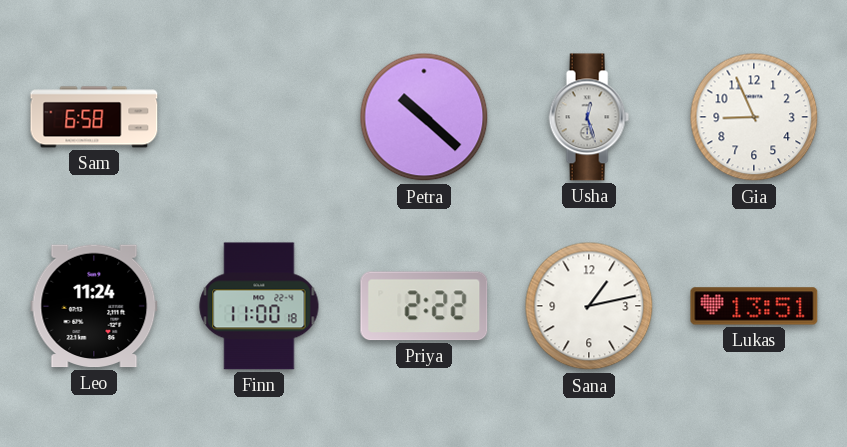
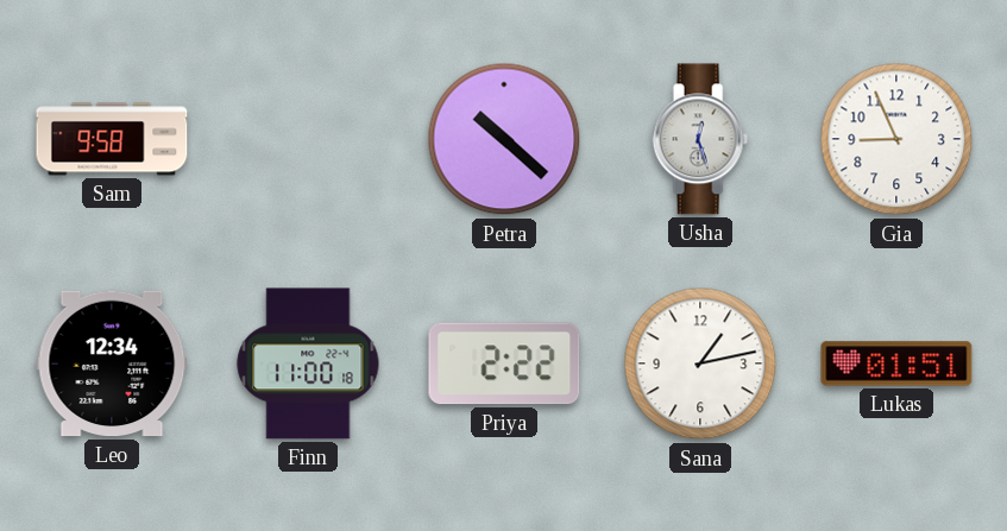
Sam: 6:58 -> 9:58
Leo: 11:24 -> 12:34
Lukas: 13:51 -> 01:51
